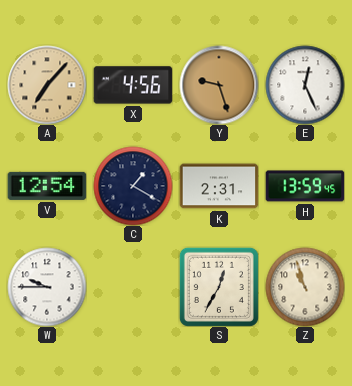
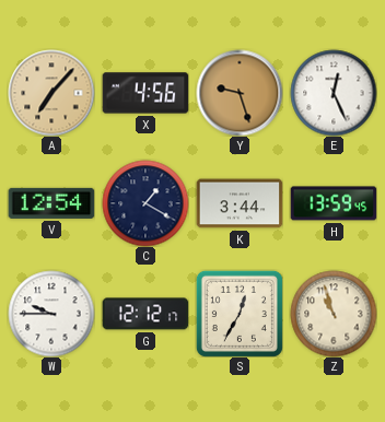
K: 2:31 -> 3:44
G: none -> 12:12
